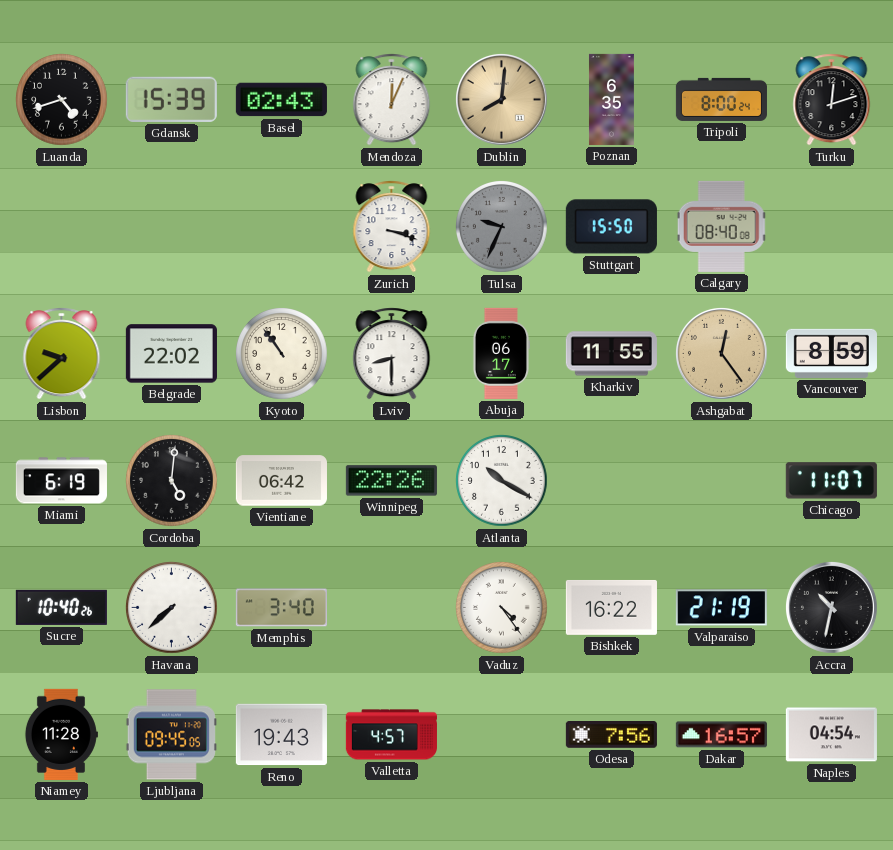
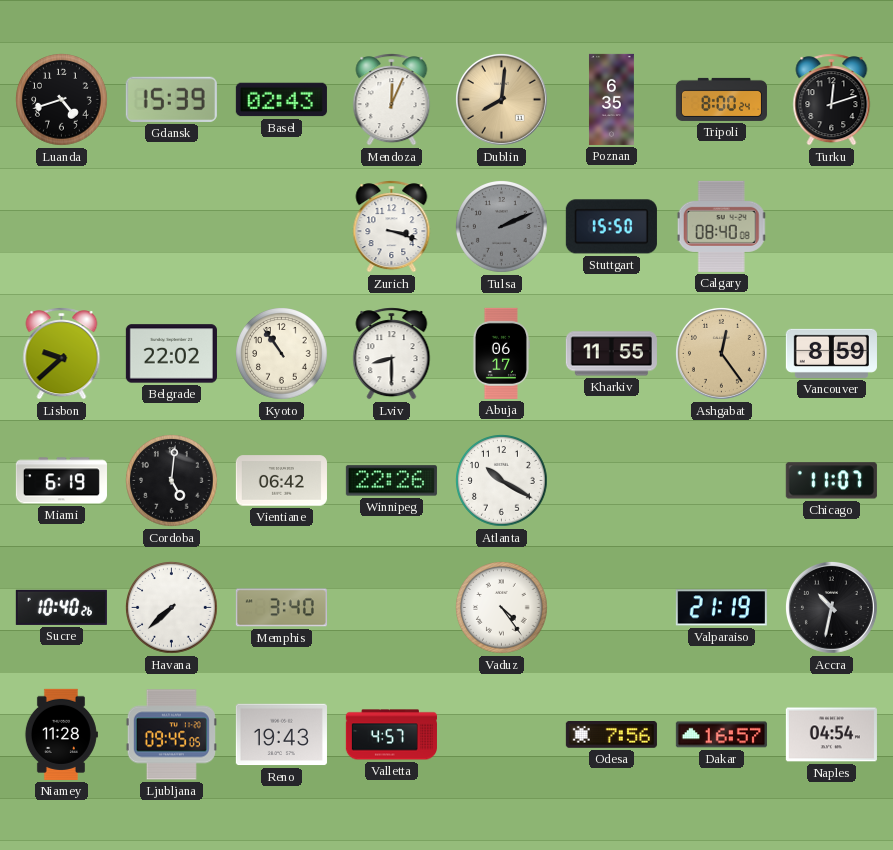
Tulsa: 9:34 -> 2:11
Bishkek: 16:22 -> none
